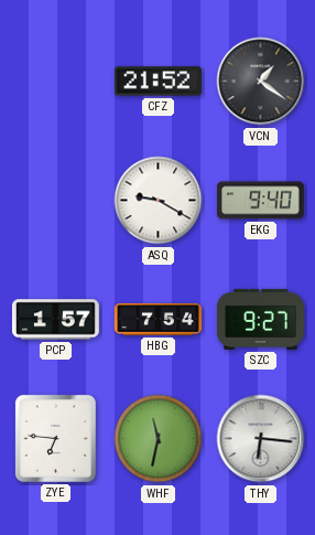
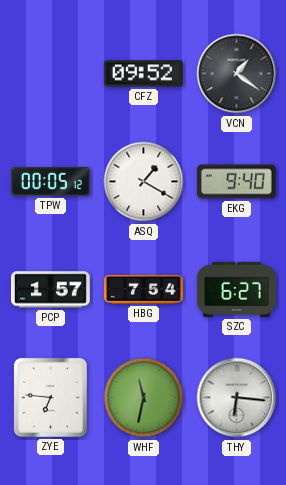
CFZ: 21:52 -> 09:52
TPW: none -> 00:05
ASQ: 9:20 -> 1:20
SZC: 9:27 -> 6:27
